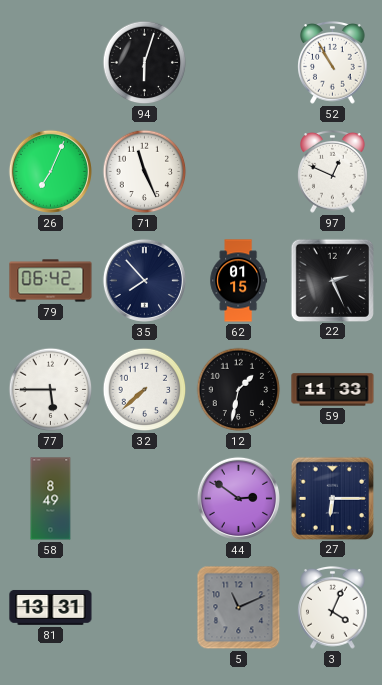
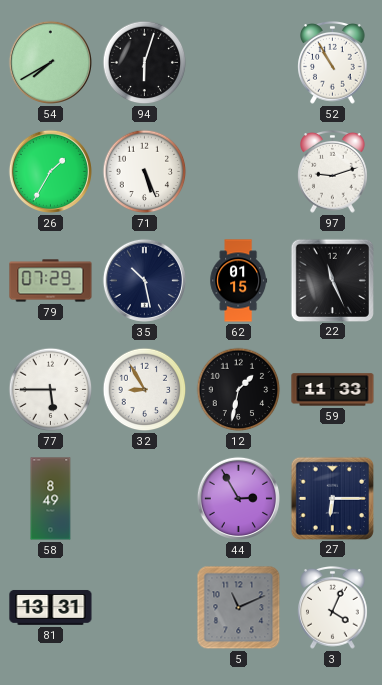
54: none -> 7:40
26: 7:04 -> 1:35
71: 11:26 -> 5:26
97: 12:49 -> 9:12
79: 06:42 -> 07:29
35: 7:53 -> 10:28
22: 2:26 -> 11:26
32: 7:38 -> 8:55
44: 2:51 -> 2:55
